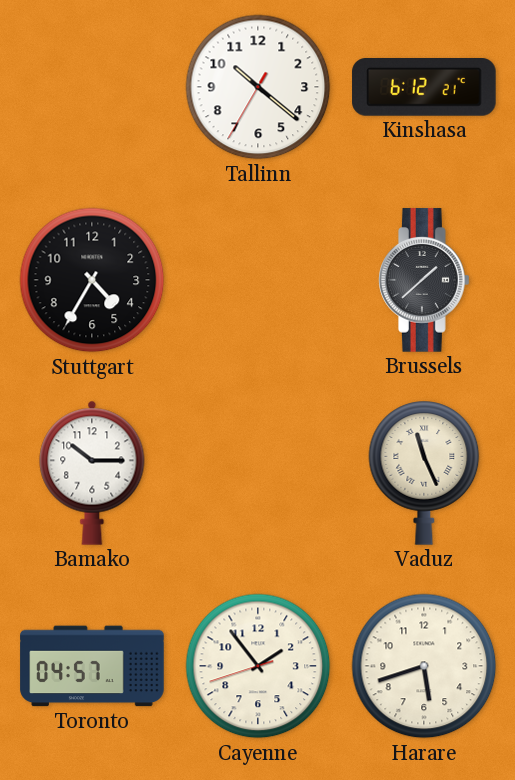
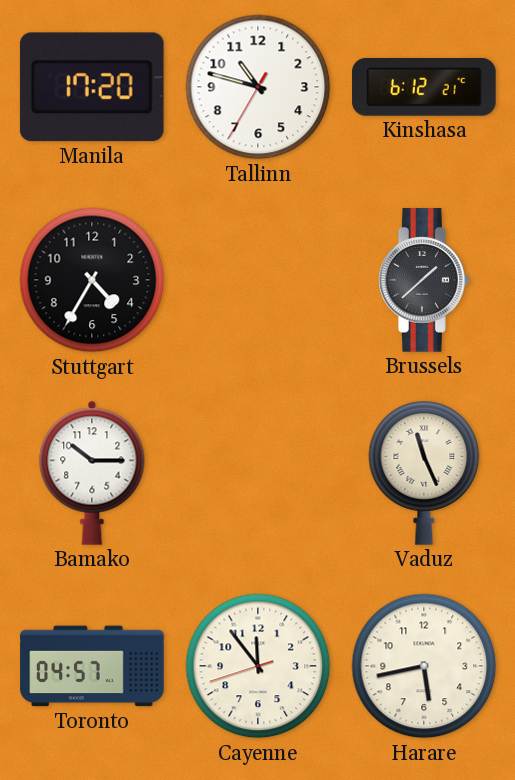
Manila: none -> 17:20
Tallinn: 10:21 -> 10:47
Cayenne: 1:53 -> 11:53
Harare: 5:42 -> 5:43
